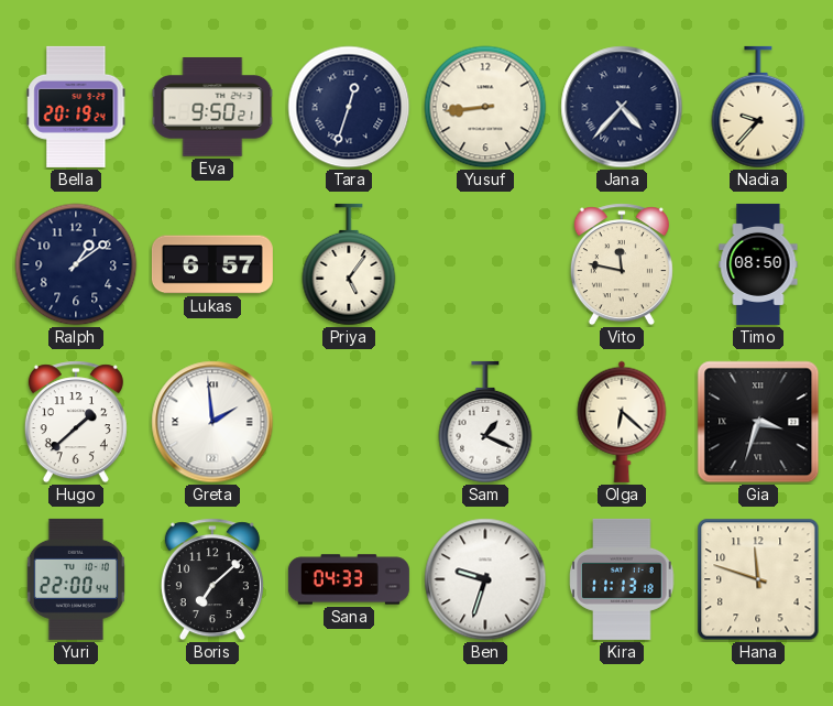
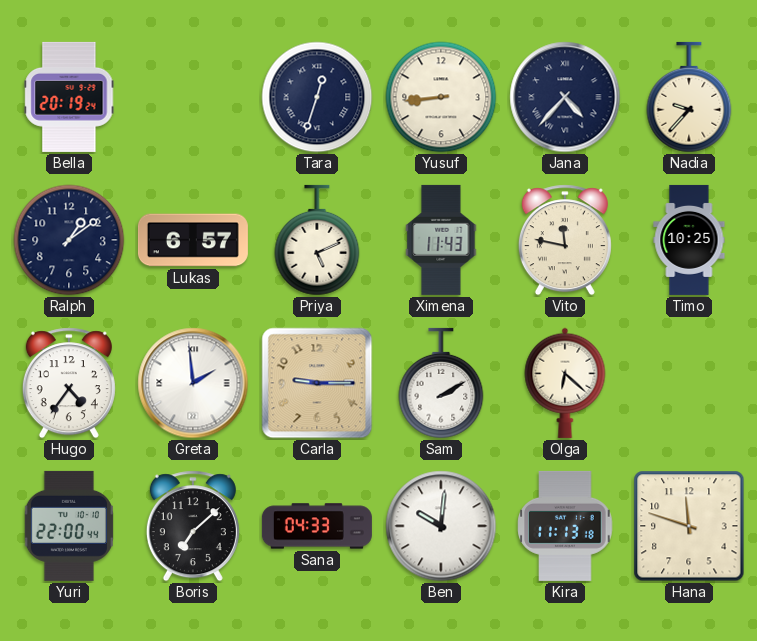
Eva: 9:50 -> none
Priya: 5:06 -> 5:11
Ximena: none -> 11:43
Timo: 08:50 -> 10:25
Hugo: 1:38 -> 4:36
Carla: none -> 9:15
Sam: 1:19 -> 2:10
Gia: 3:33 -> none
Ben: 9:33 -> 10:01
